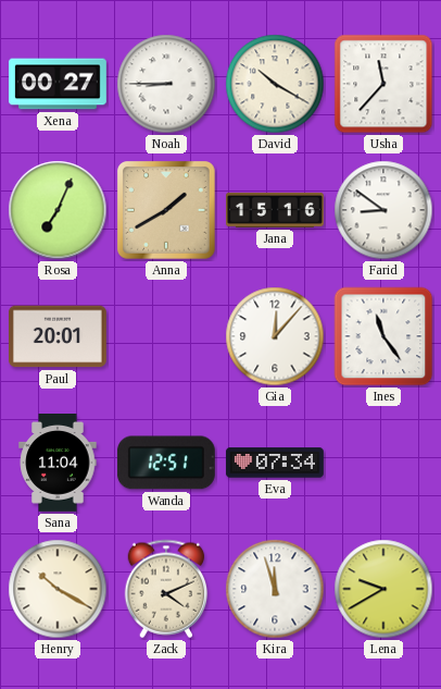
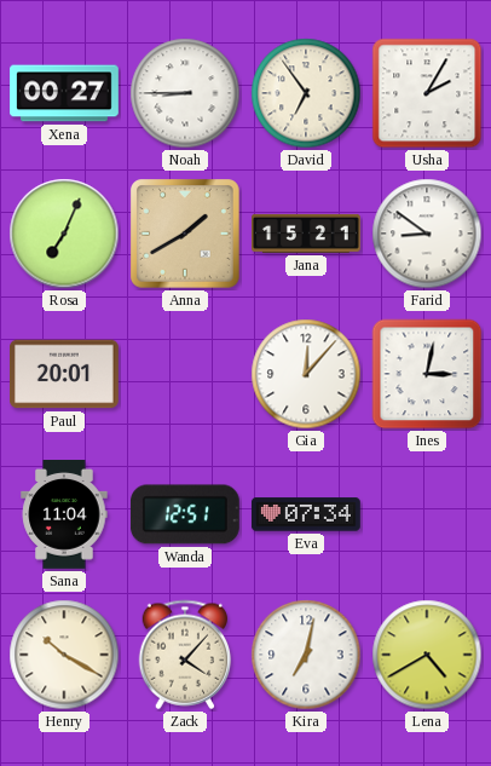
David: 10:20 -> 6:54
Usha: 11:37 -> 2:05
Jana: 15:16 -> 15:21
Ines: 11:24 -> 3:02
Zack: 4:11 -> 4:07
Kira: 11:57 -> 7:02
Lena: 9:40 -> 4:40
